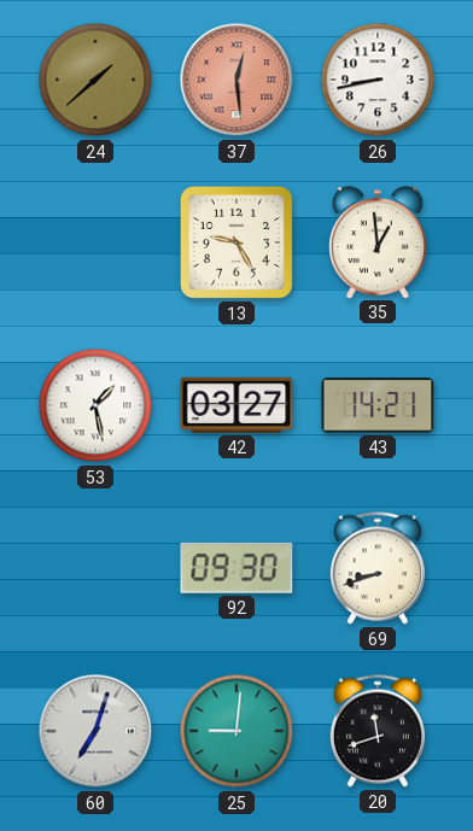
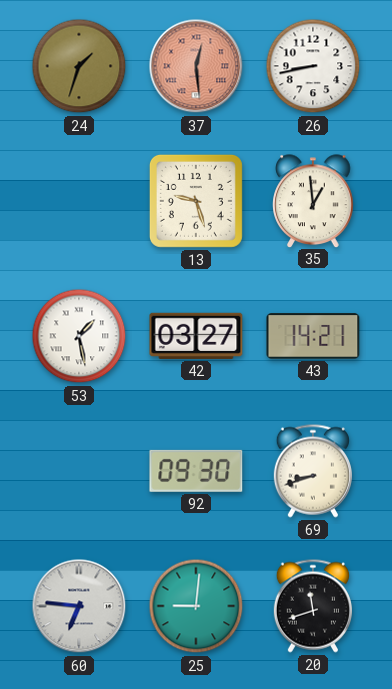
24: 1:38 -> 1:33
13: 9:25 -> 9:27
60: 7:03 -> 6:46
